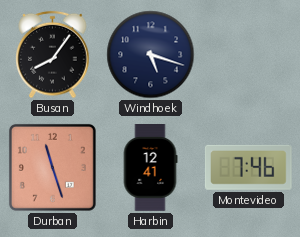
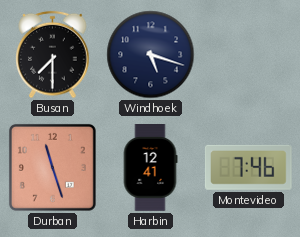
Busan: 8:06 -> 7:30
